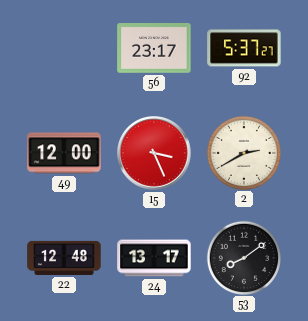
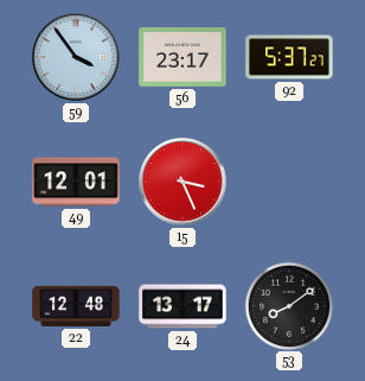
59: none -> 3:54
49: 12:00 -> 12:01
2: 2:40 -> none
